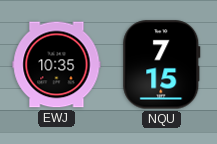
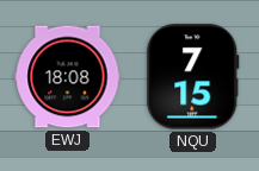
EWJ: 10:35 -> 18:08
